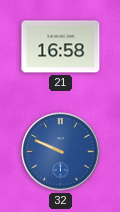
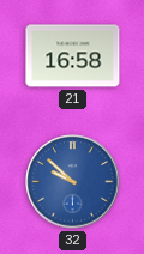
32: 9:49 -> 9:52
